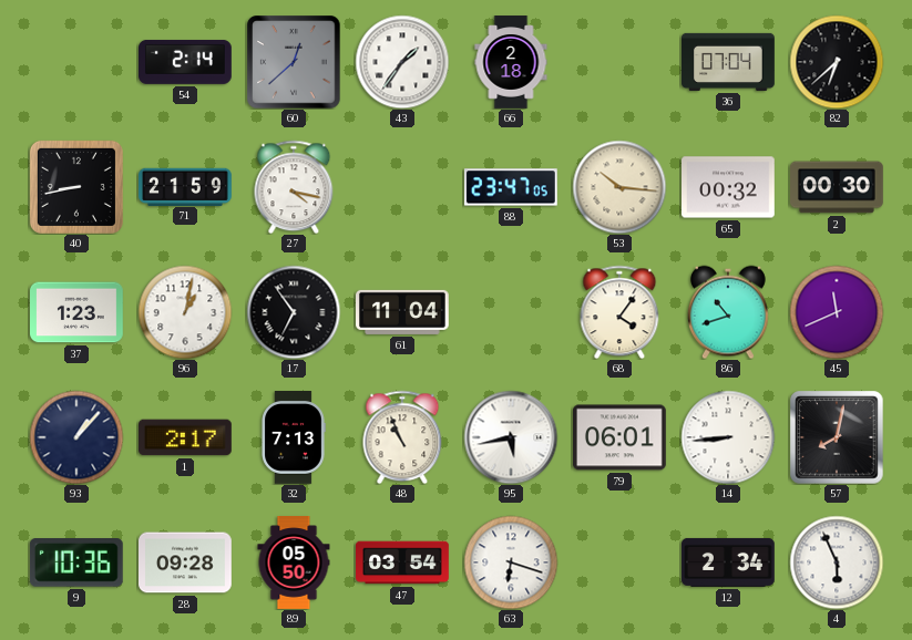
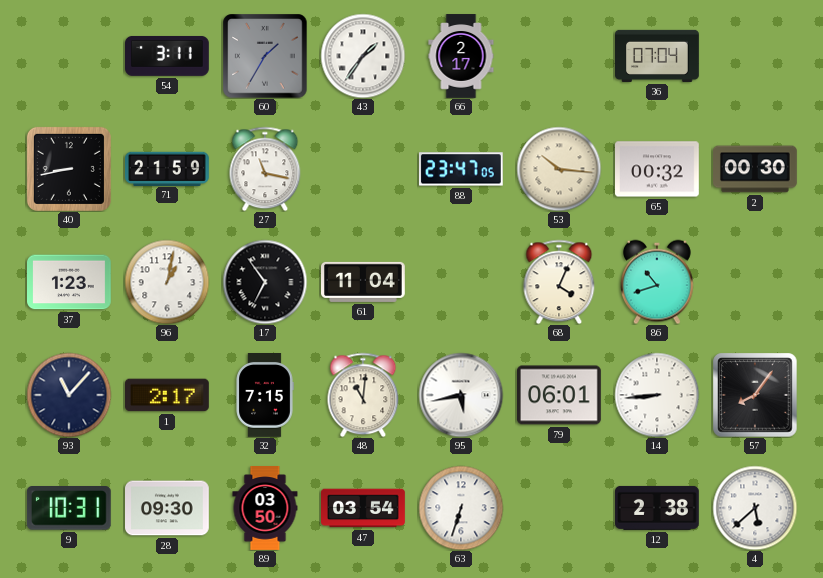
54: 2:14 -> 3:11
60: 12:38 -> 1:35
66: 2:18 -> 2:17
82: 6:38 -> none
27: 4:17 -> 11:17
68: 4:06 -> 4:04
45: 11:41 -> none
93: 1:07 -> 11:07
32: 7:13 -> 7:15
48: 10:56 -> 11:01
57: 8:02 -> 8:06
9: 10:36 -> 10:31
28: 09:28 -> 09:30
89: 05:50 -> 03:50
63: 6:18 -> 6:33
12: 2:34 -> 2:38
4: 5:56 -> 5:38
